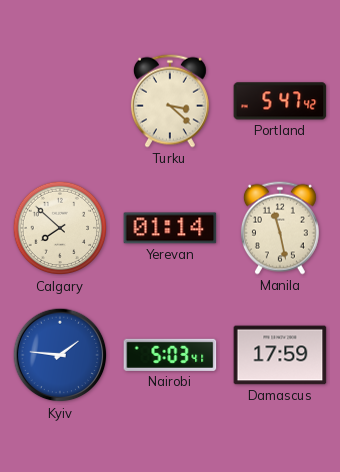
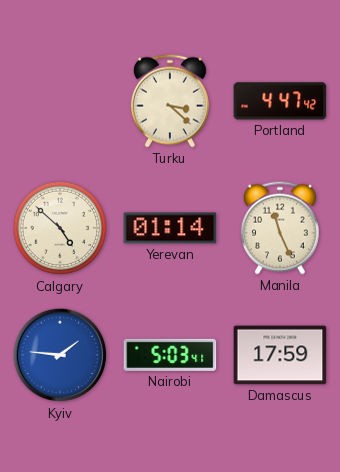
Portland: 5:47 -> 4:47
Calgary: 7:52 -> 4:52
Manila: 11:28 -> 11:26
